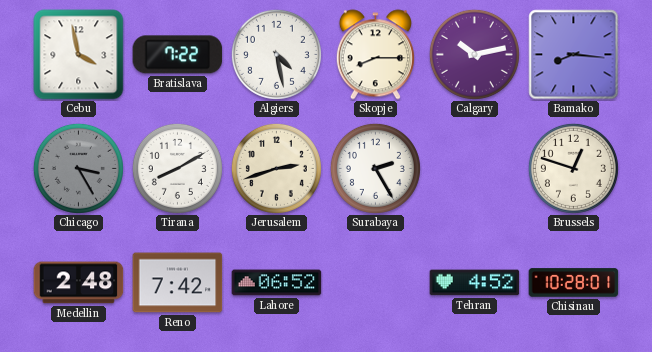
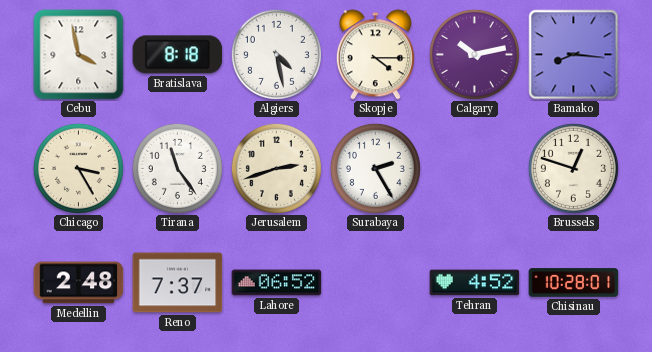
Bratislava: 7:22 -> 8:18
Skopje: 8:15 -> 4:15
Chicago dial: grey -> cream
Tirana: 8:10 -> 11:24
Reno: 7:42 -> 7:37
